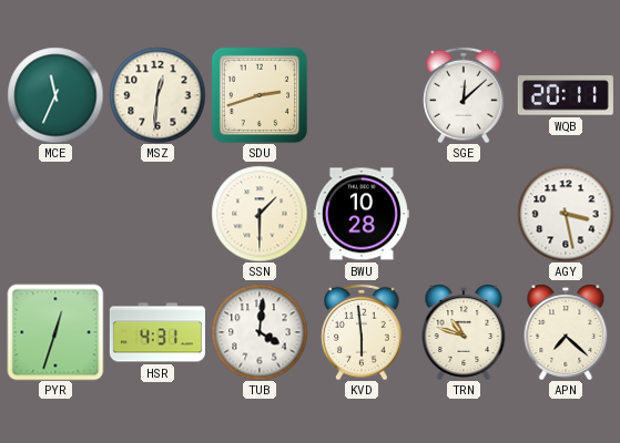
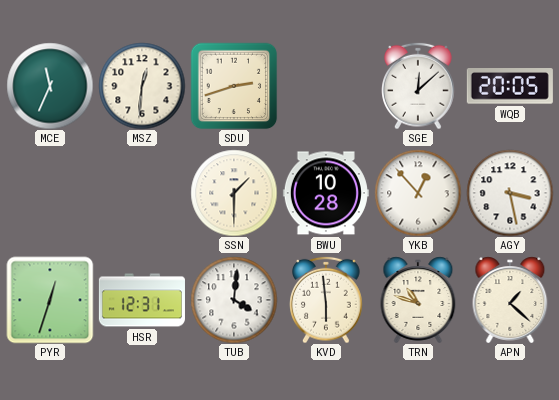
WQB: 20:11 -> 20:05
YKB: none -> 12:53
HSR: 4:31 -> 12:31
APN: 7:22 -> 1:22
